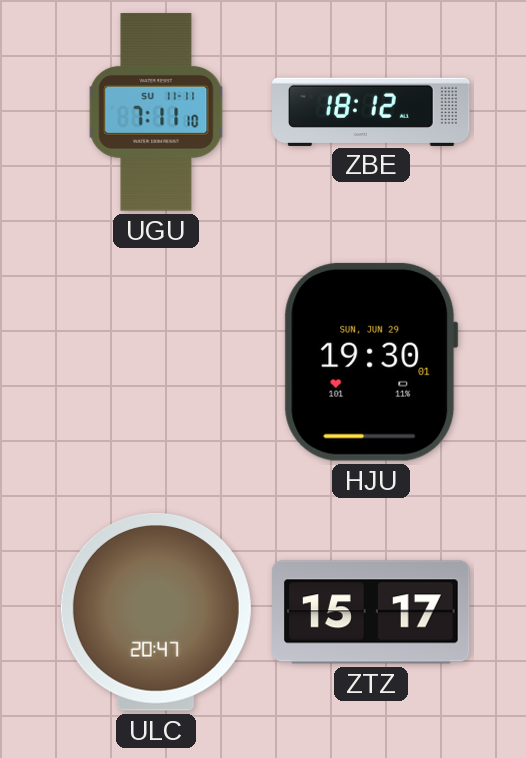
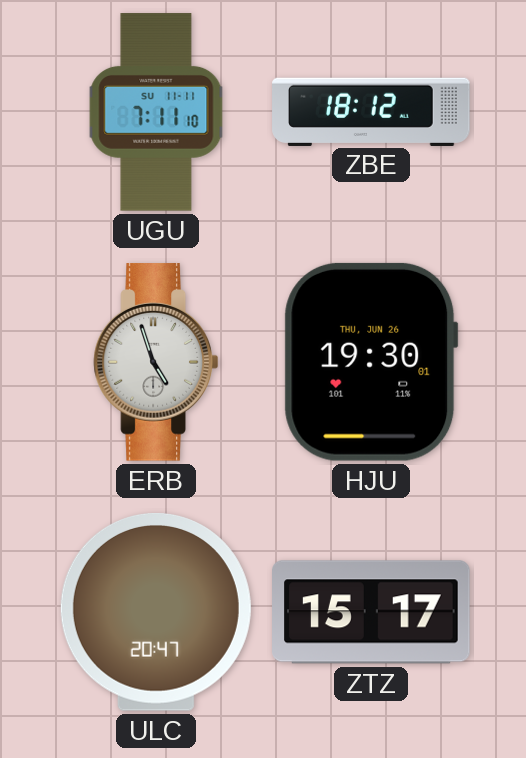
ERB: none -> 4:57
HJU date: SUN, JUN 29 -> THU, JUN 26
